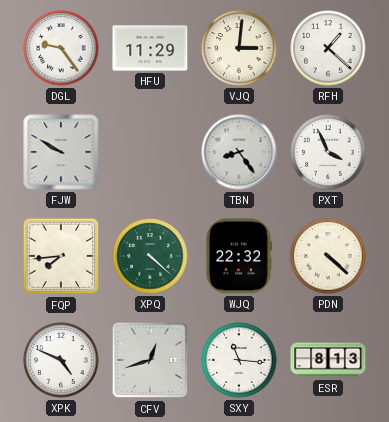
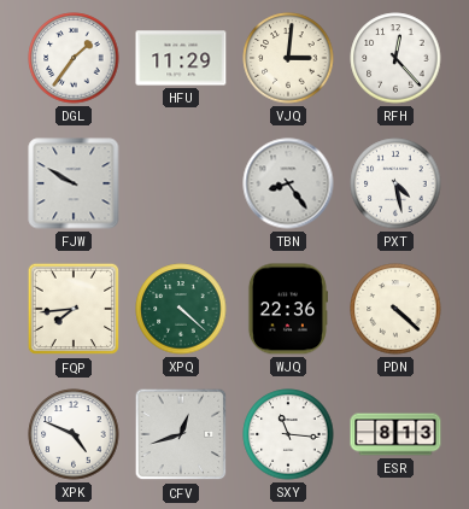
DGL: 9:24 -> 1:36
RFH: 1:22 -> 12:23
PXT: 3:56 -> 4:28
WJQ: 22:32 -> 22:36
